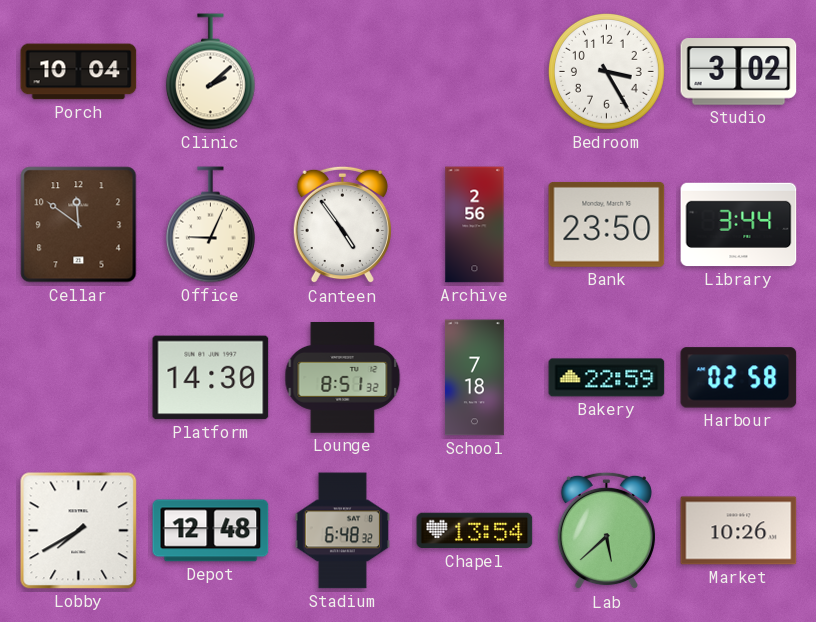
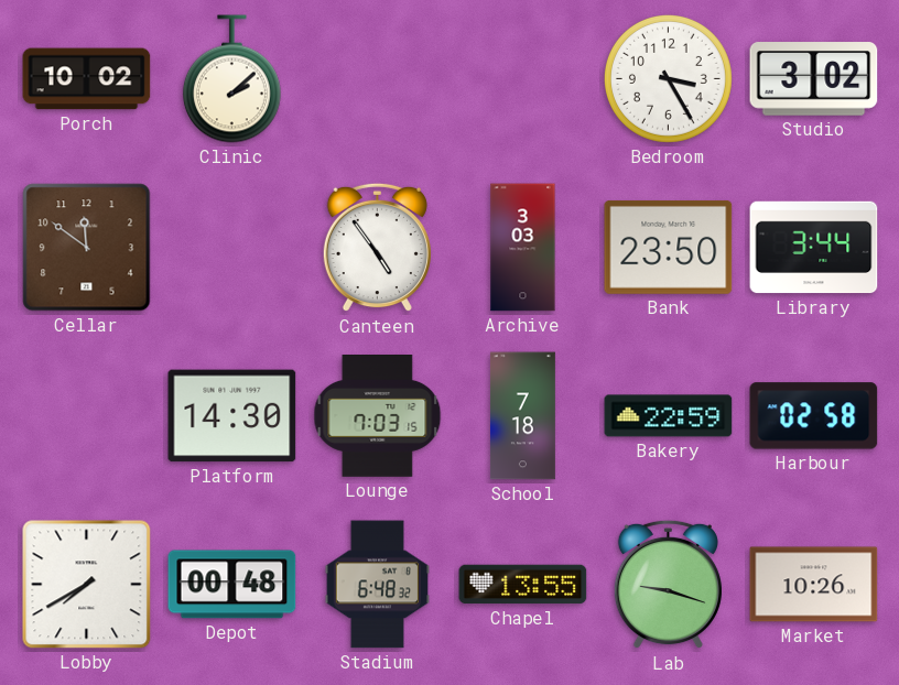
Porch: 10:04 -> 10:02
Office: 9:04 -> none
Archive: 2:56 -> 3:03
Lounge: 8:51 -> 7:03
Depot: 12:48 -> 00:48
Chapel: 13:54 -> 13:55
Lab: 5:38 -> 9:18
